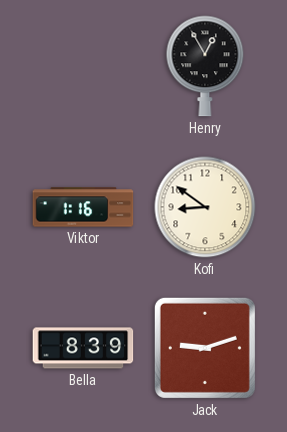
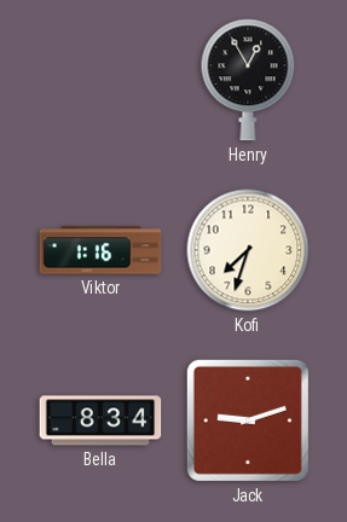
Kofi: 8:51 -> 7:33
Bella: 8:39 -> 8:34
